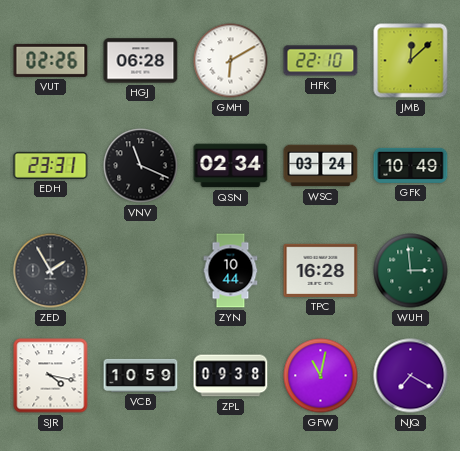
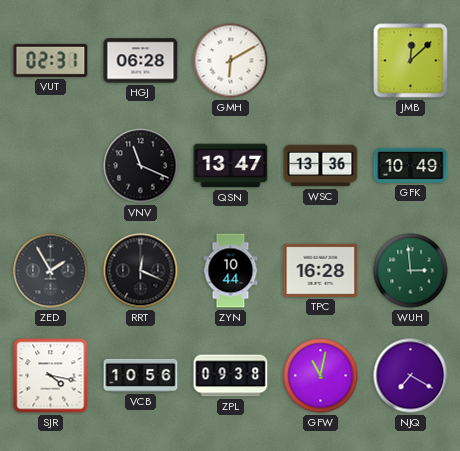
VUT: 02:26 -> 02:31
HFK: 22:10 -> none
EDH: 23:31 -> none
QSN: 02:34 -> 13:47
WSC: 03:24 -> 13:36
RRT: none -> 12:19
VCB: 10:59 -> 10:56
